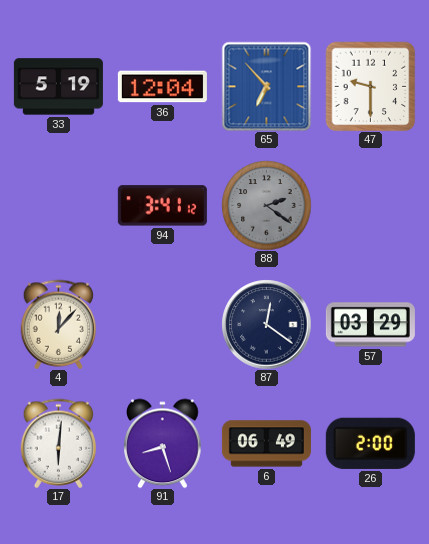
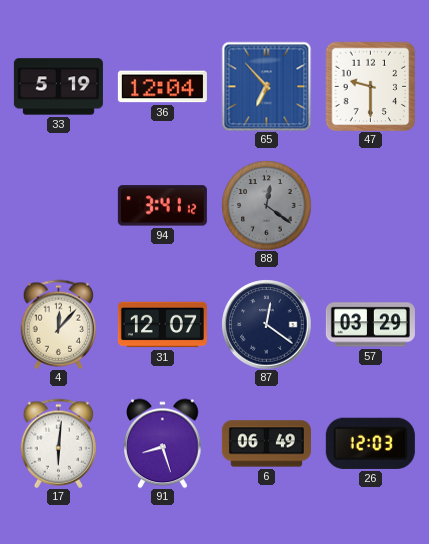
88: 2:21 -> 12:21
31: none -> 12:07
26: 2:00 -> 12:03
